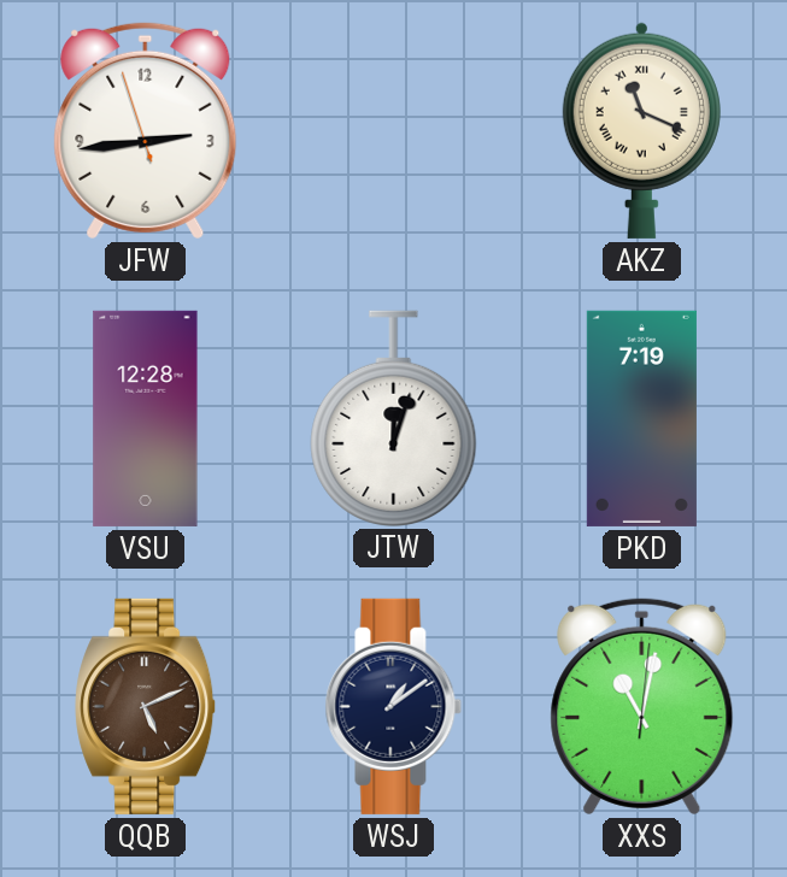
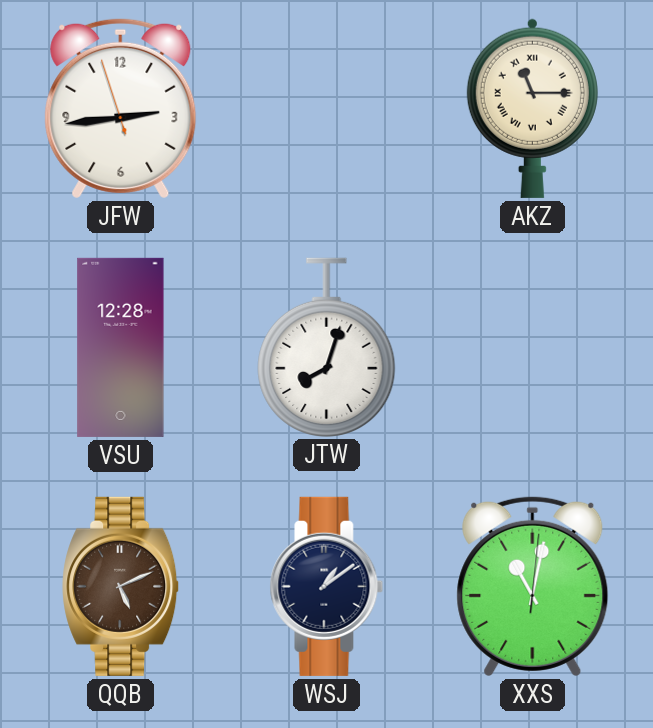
AKZ: 11:19 -> 11:15
JTW: 12:03 -> 8:03
PKD: 7:19 -> none
